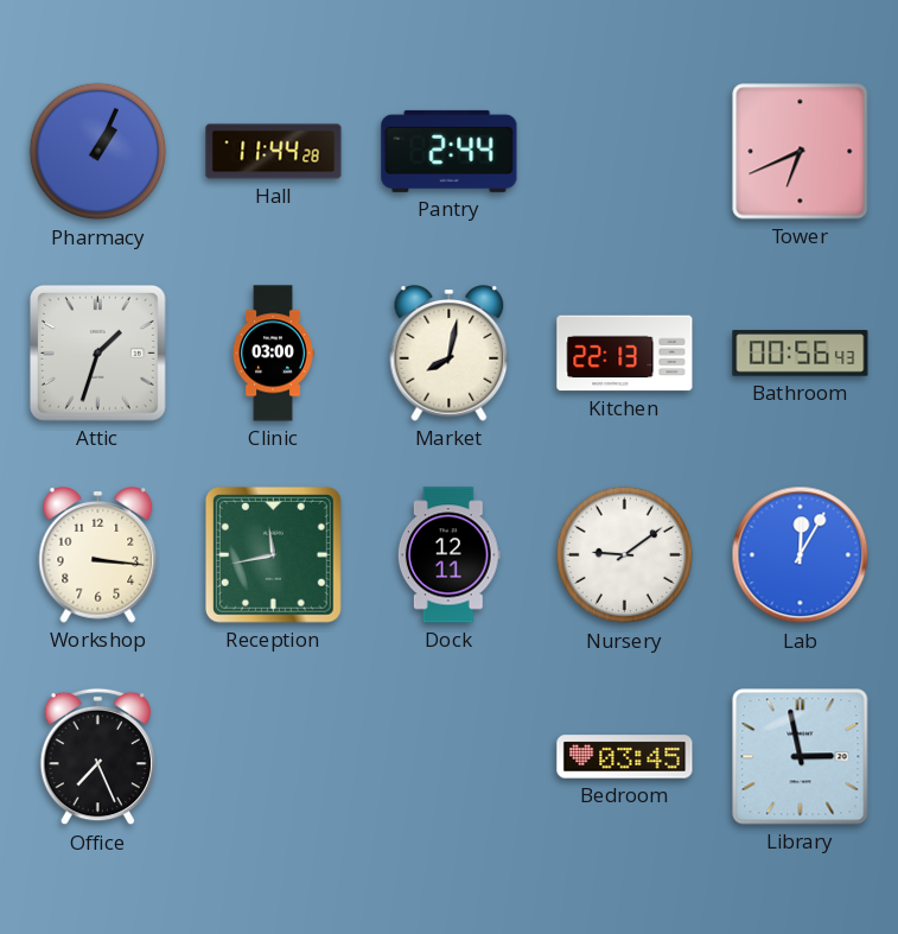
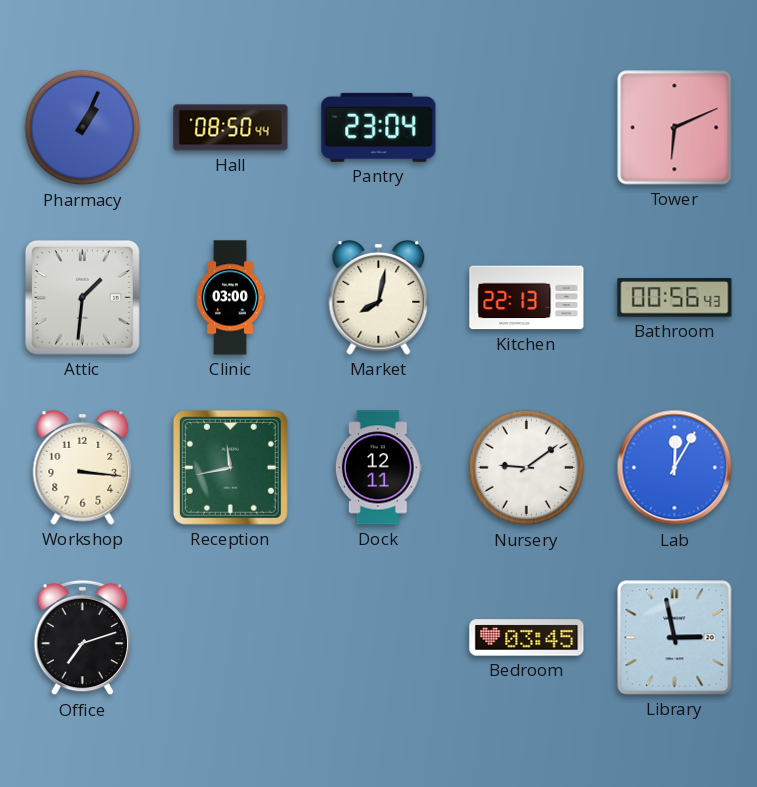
Hall: 11:44 -> 08:50
Pantry: 2:44 -> 23:04
Tower: 6:41 -> 6:11
Attic: 1:33 -> 1:31
Office: 7:26 -> 7:12
